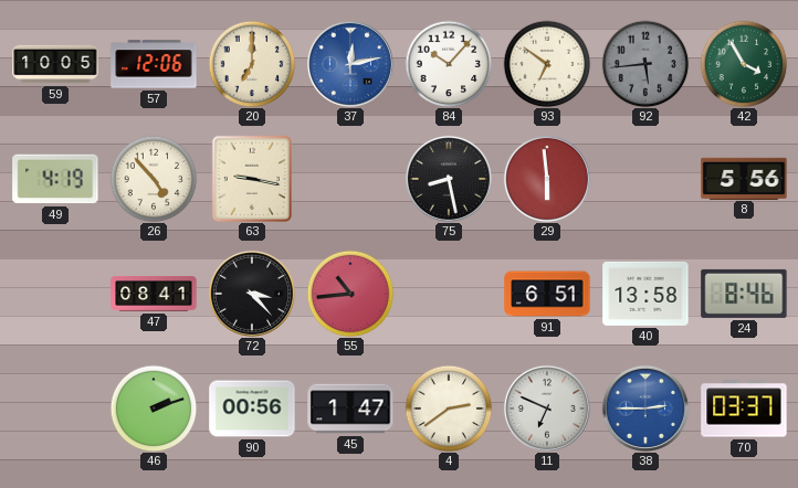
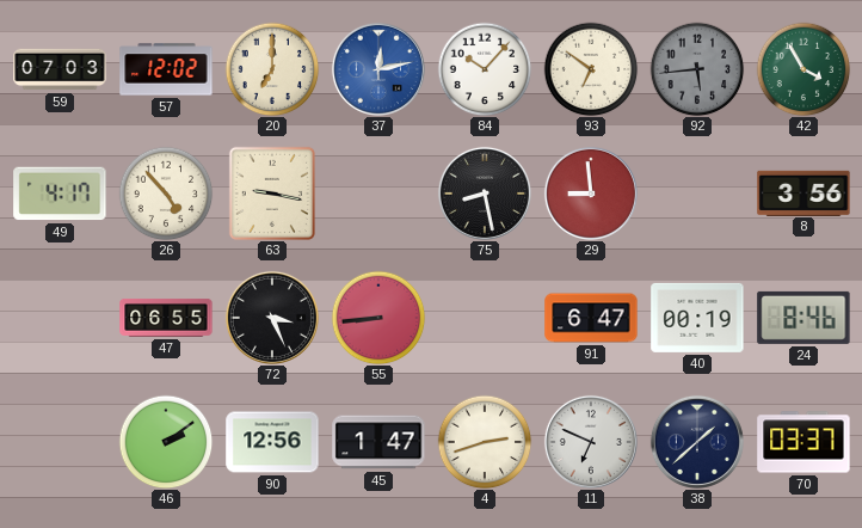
59: 10:05 -> 07:03
57: 12:06 -> 12:02
49: 4:19 -> 4:17
29: 5:59 -> 8:59
8: 5:56 -> 3:56
47: 08:41 -> 06:55
72: 3:23 -> 3:26
55: 10:44 -> 8:44
91: 6:51 -> 6:47
40: 13:58 -> 00:19
46: 2:12 -> 2:09
90: 00:56 -> 12:56
4: 2:39 -> 2:42
38: 2:45 -> 1:38
38 dial: blue -> navy
